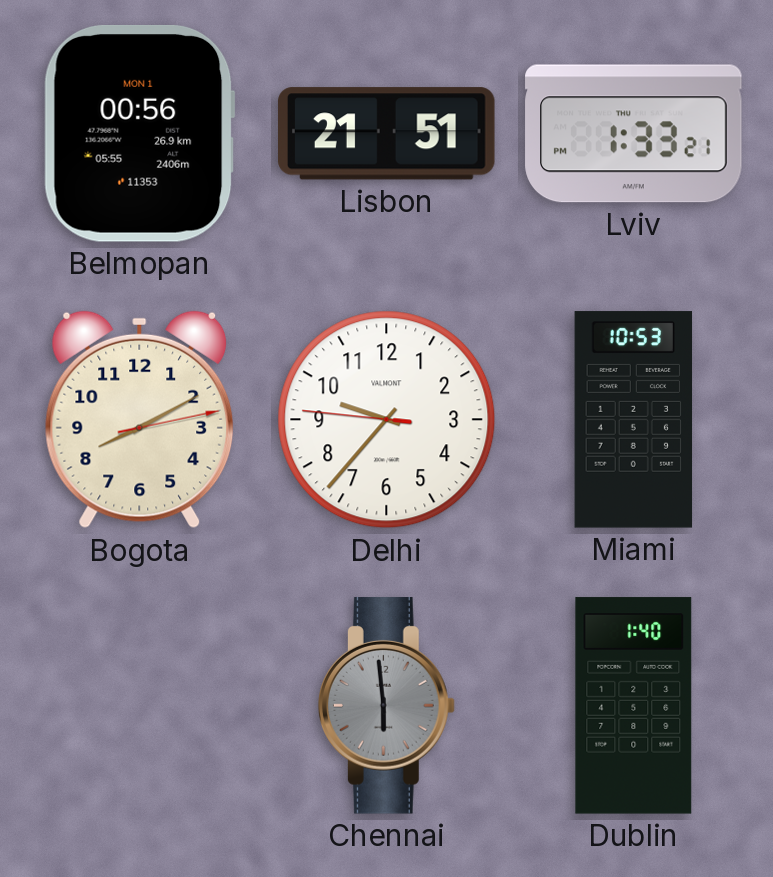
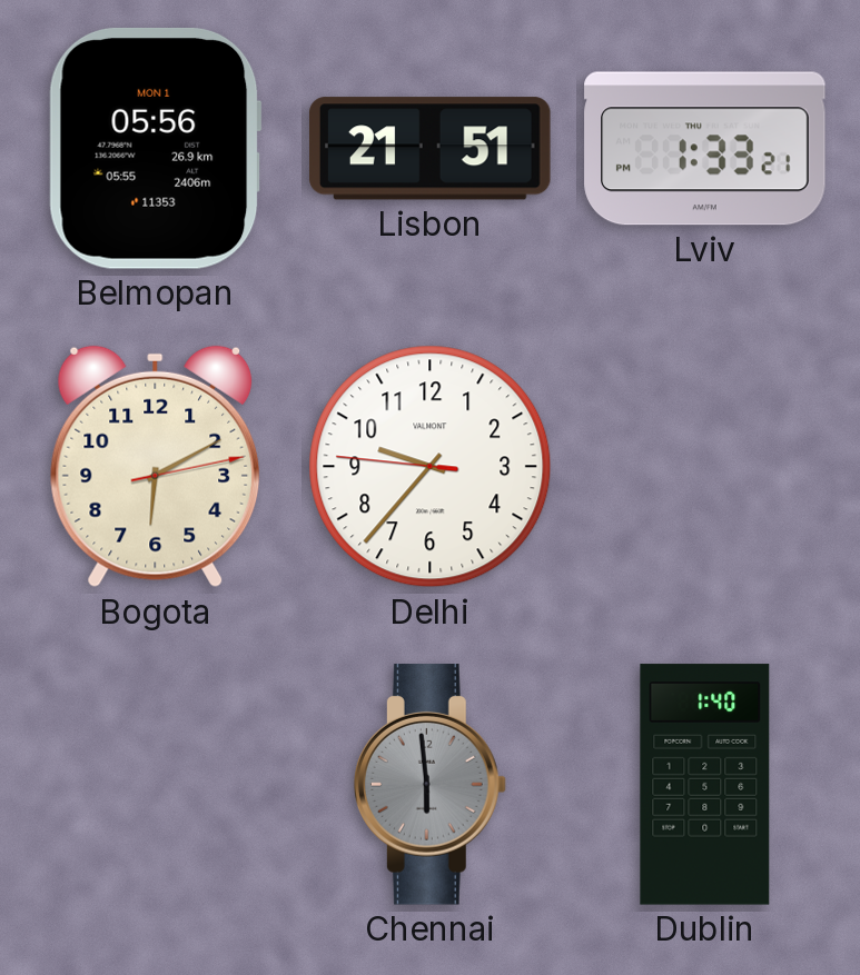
Belmopan: 00:56 -> 05:56
Bogota: 8:10 -> 6:10
Miami: 10:53 -> none
